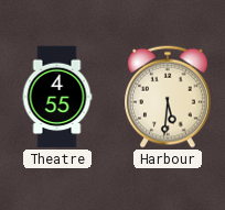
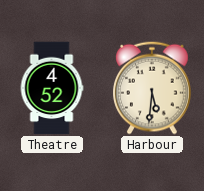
Theatre: 4:55 -> 4:52
